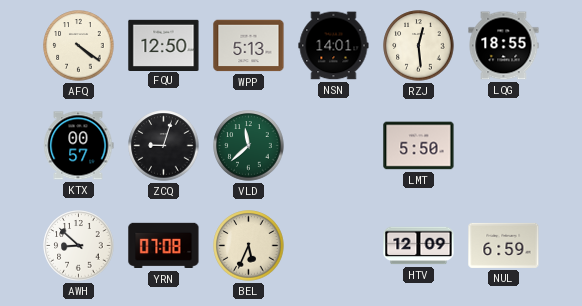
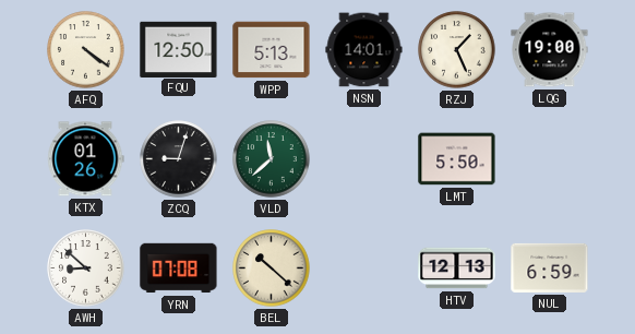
RZJ: 12:29 -> 1:26
LQG: 18:55 -> 19:00
KTX: 00:57 -> 01:26
BEL: 5:34 -> 10:22
HTV: 12:09 -> 12:13
